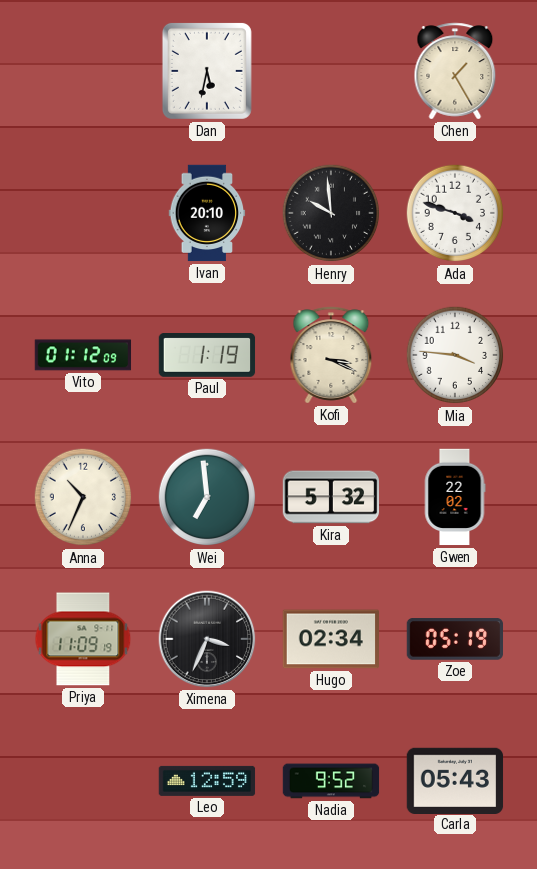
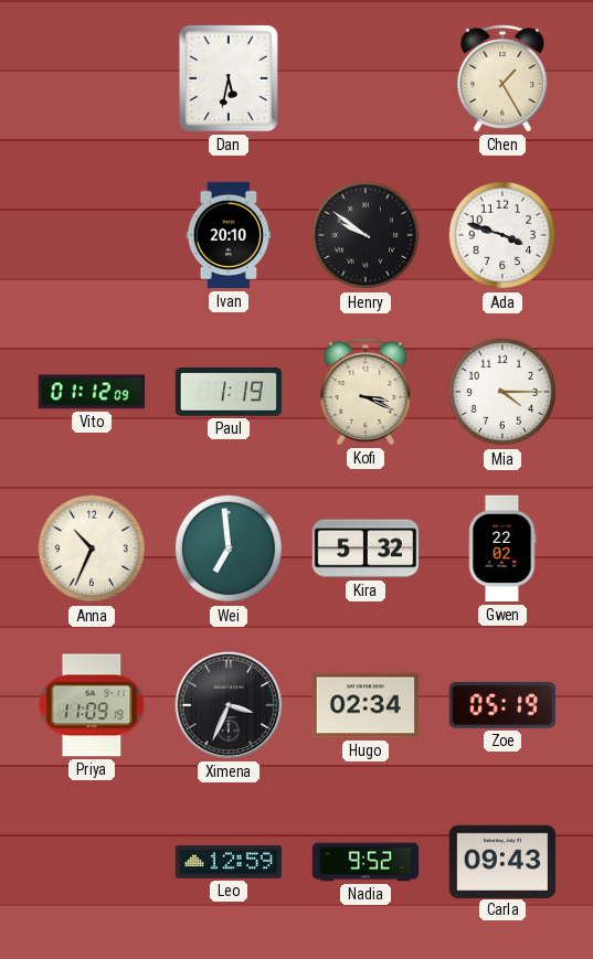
Henry: 9:59 -> 9:51
Mia: 3:46 -> 4:15
Carla: 05:43 -> 09:43
